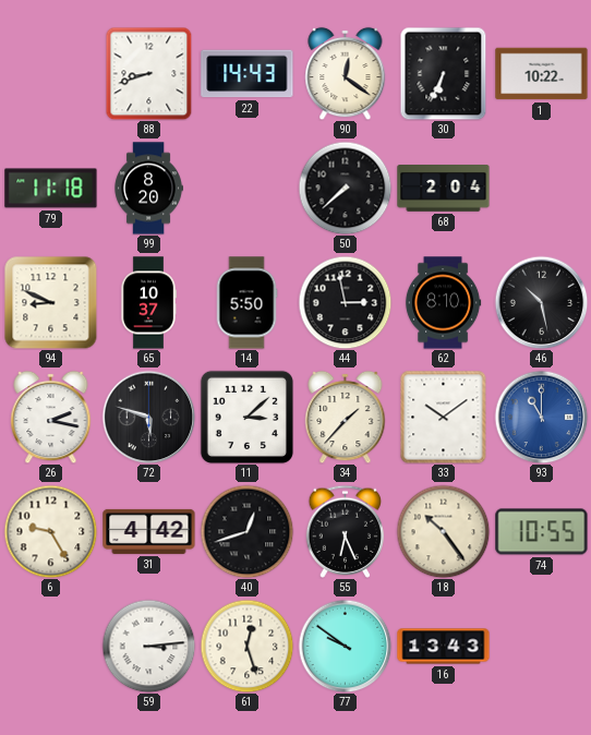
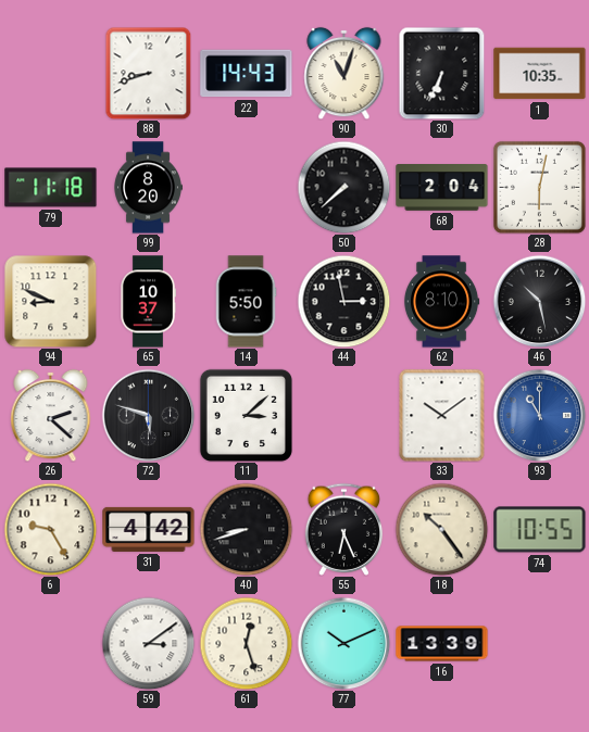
90: 12:21 -> 11:03
1: 10:22 -> 10:35
28: none -> 6:02
26: 2:17 -> 2:22
34: 1:37 -> none
40: 12:42 -> 8:42
59: 3:14 -> 3:09
77: 9:51 -> 10:11
16: 13:43 -> 13:39
